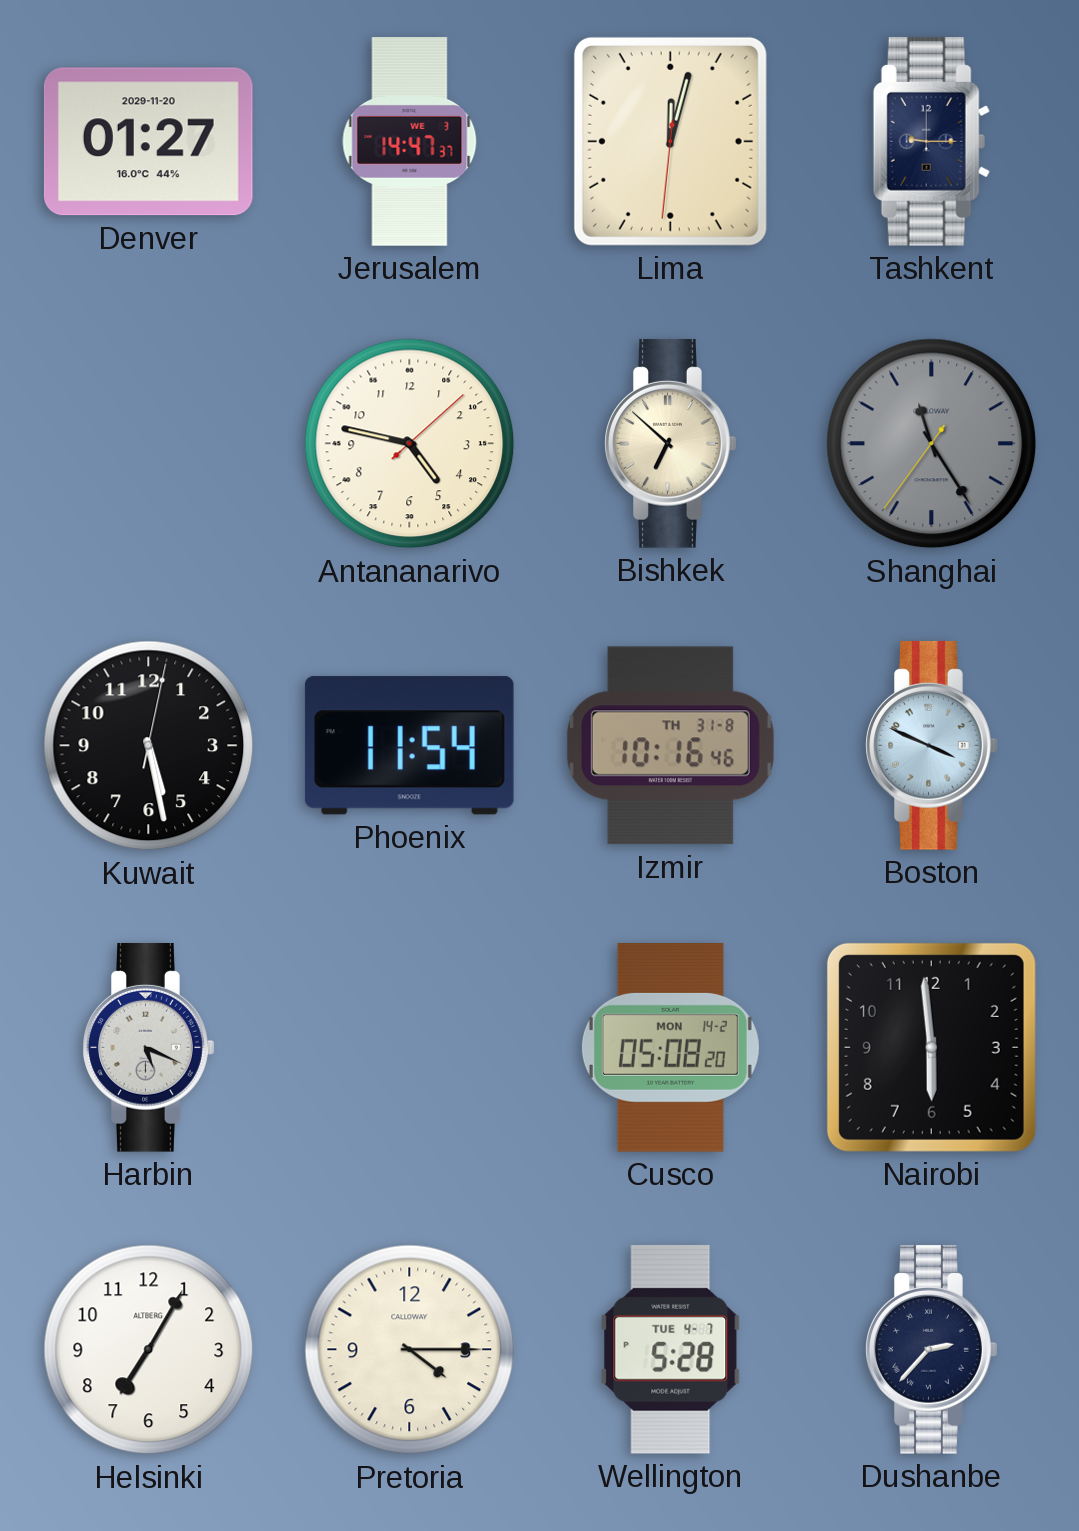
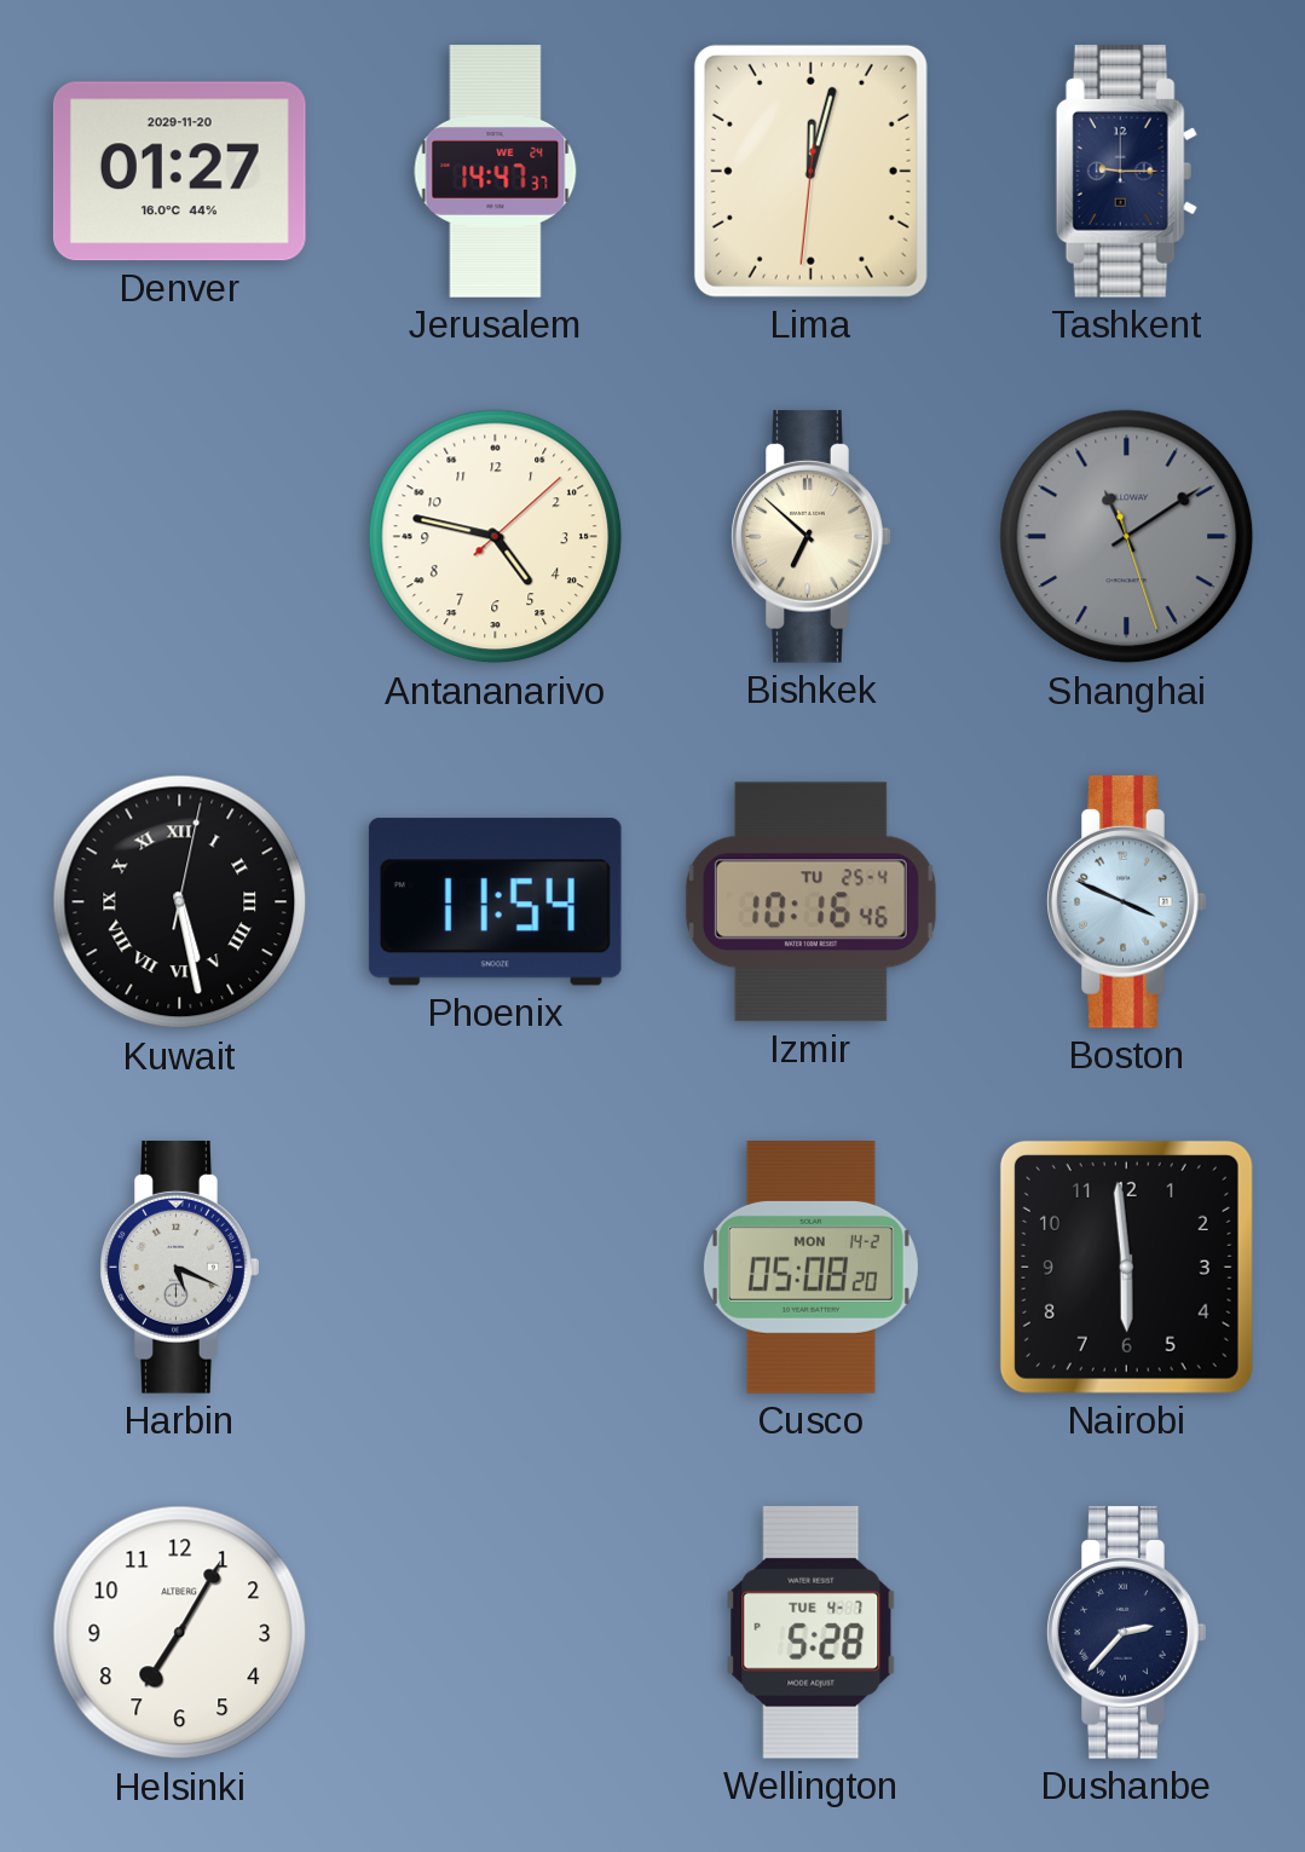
Jerusalem date: WE 3 -> WE 24
Shanghai: 11:24 -> 11:09
Kuwait numerals: Arabic -> Roman
Izmir date: TH 31-8 -> TU 25-4
Pretoria: 4:15 -> none
